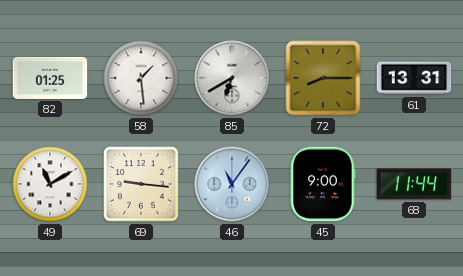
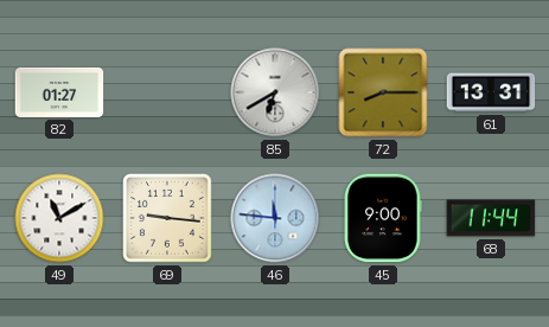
82: 01:25 -> 01:27
58: 1:29 -> none
46: 11:06 -> 11:46
